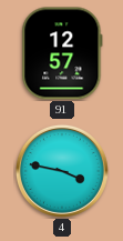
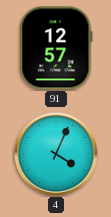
4: 3:47 -> 4:04
